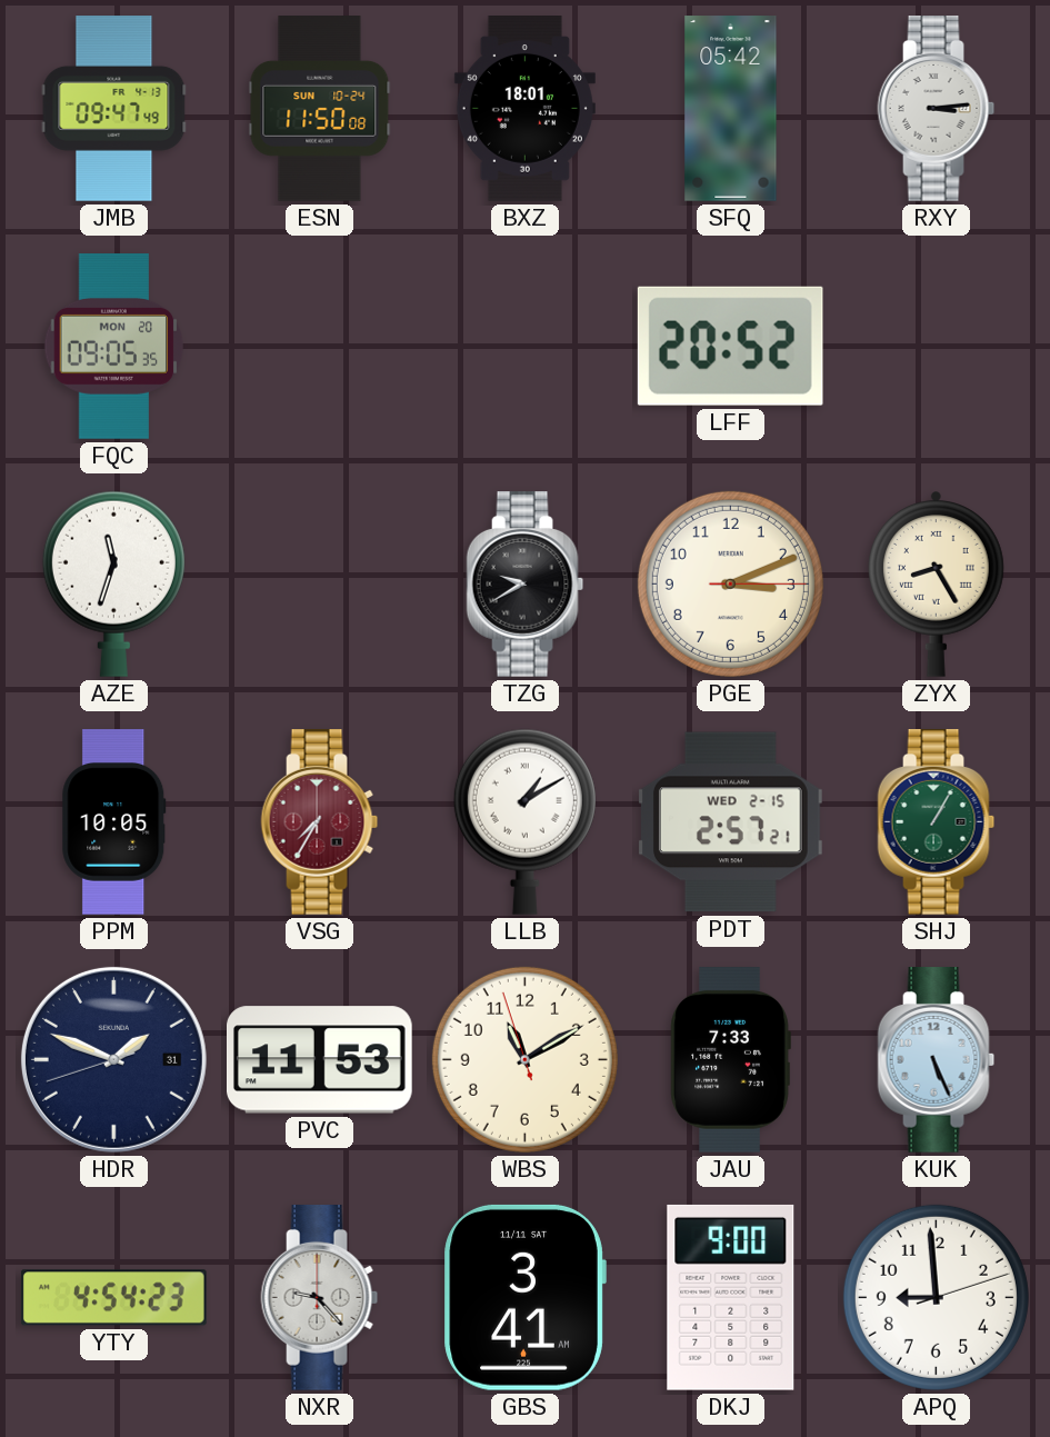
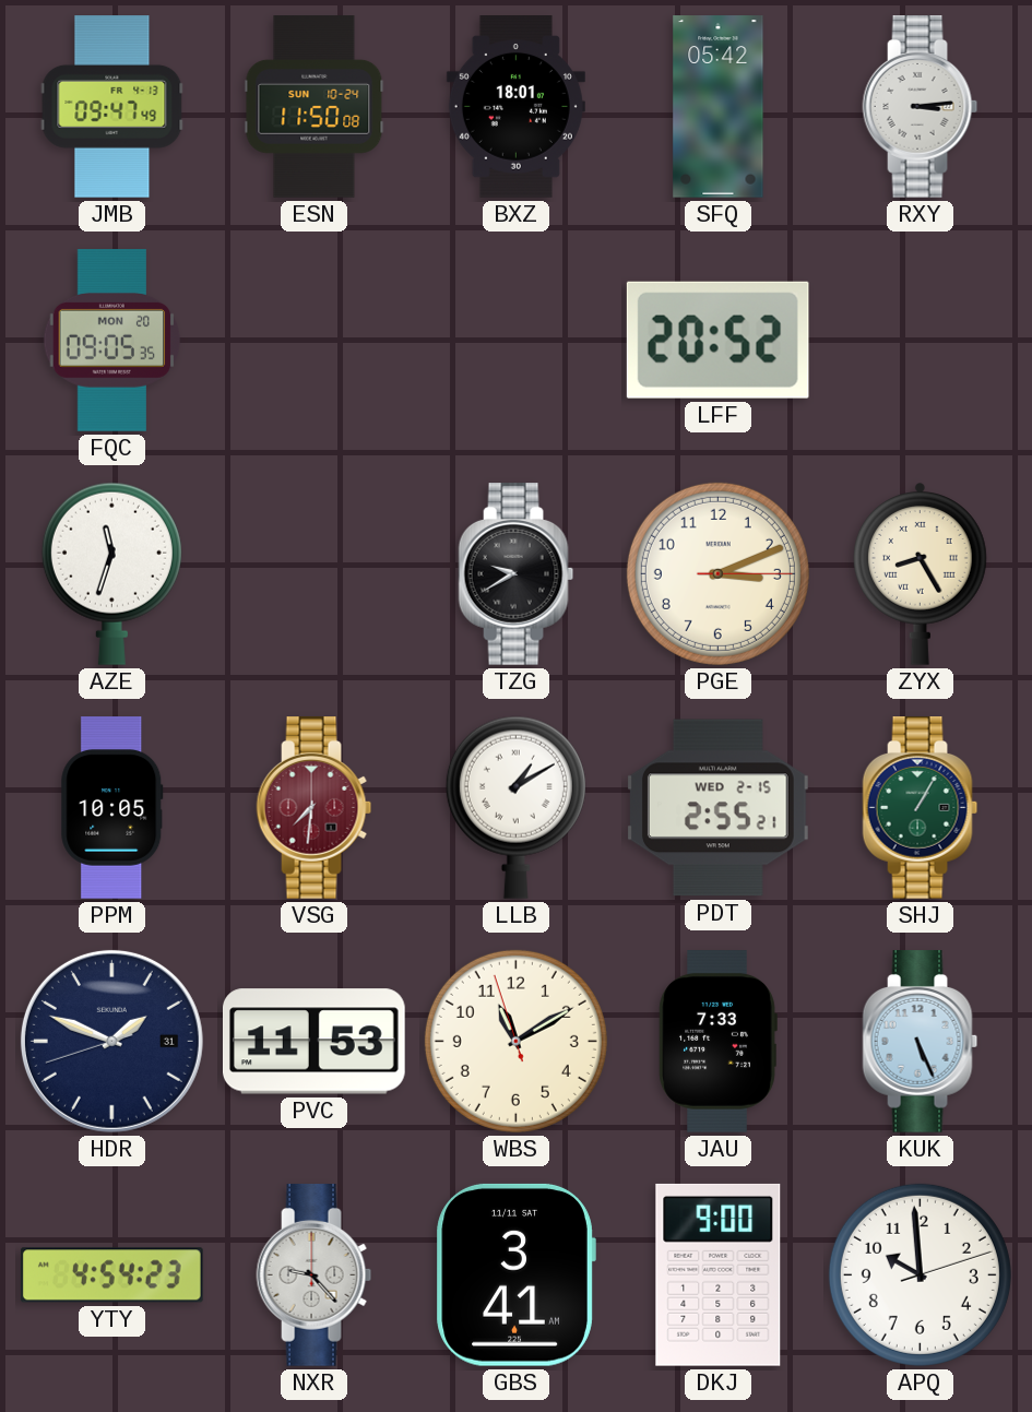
VSG: 7:35 -> 7:31
PDT: 2:57 -> 2:55
APQ: 8:59 -> 9:59
